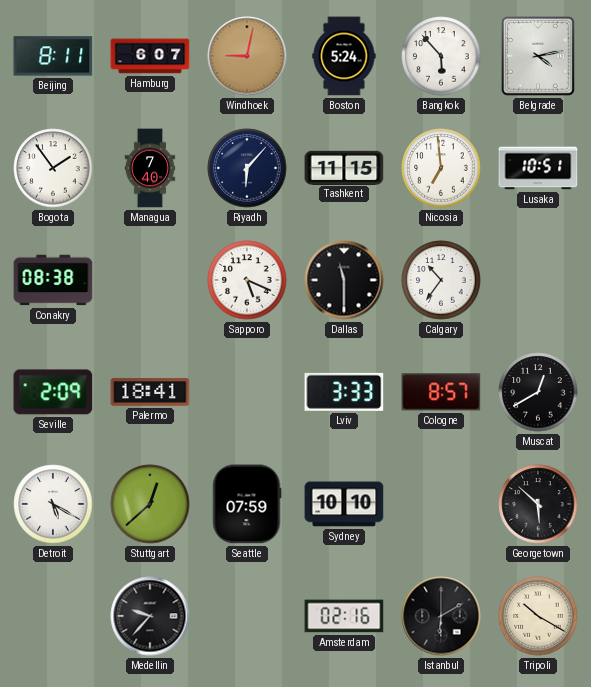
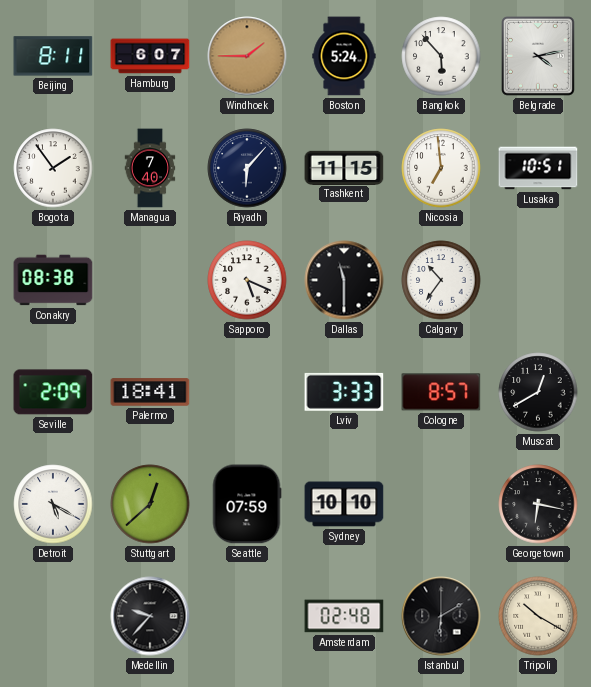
Windhoek: 9:02 -> 1:45
Georgetown: 5:52 -> 6:17
Amsterdam: 02:16 -> 02:48
